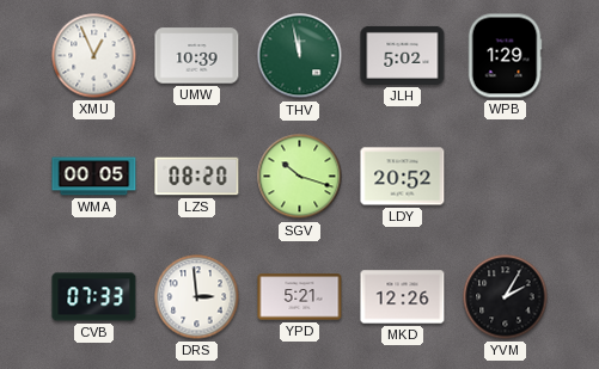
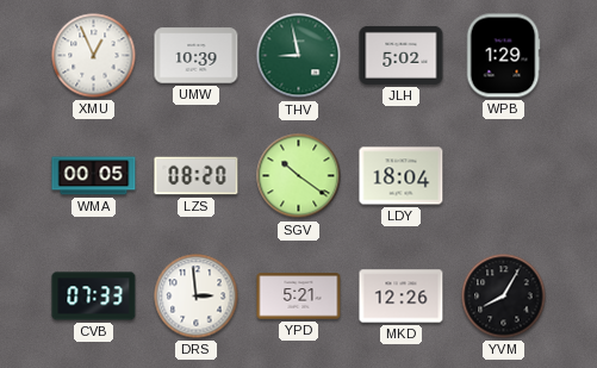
THV: 11:58 -> 8:58
SGV: 10:18 -> 10:21
LDY: 20:52 -> 18:04
YVM: 2:05 -> 8:05
